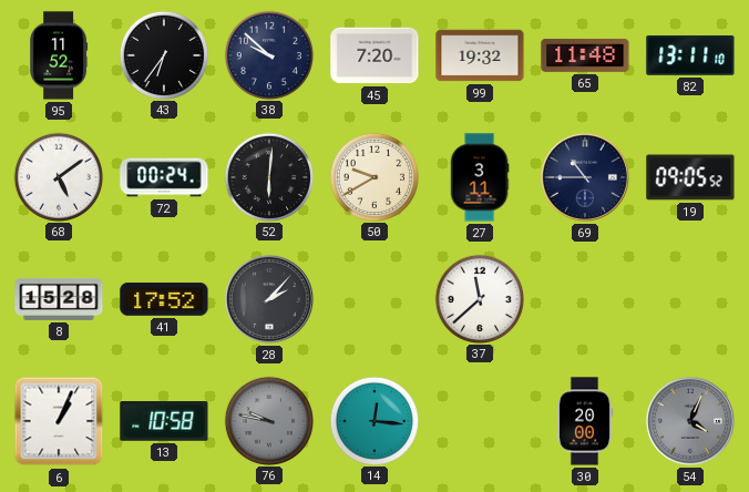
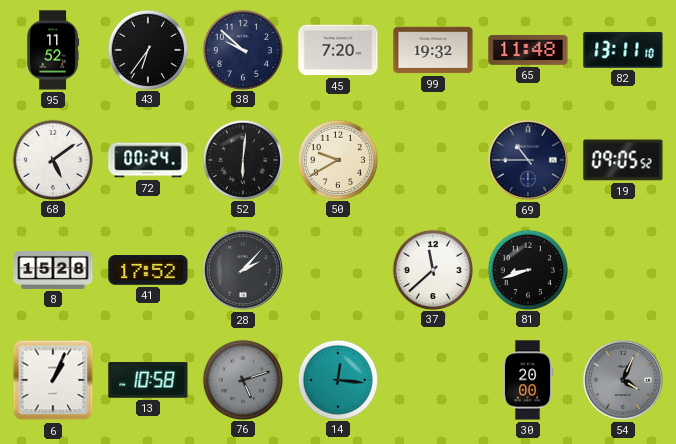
27: 3:11 -> none
81: none -> 8:42
76: 9:47 -> 5:12
